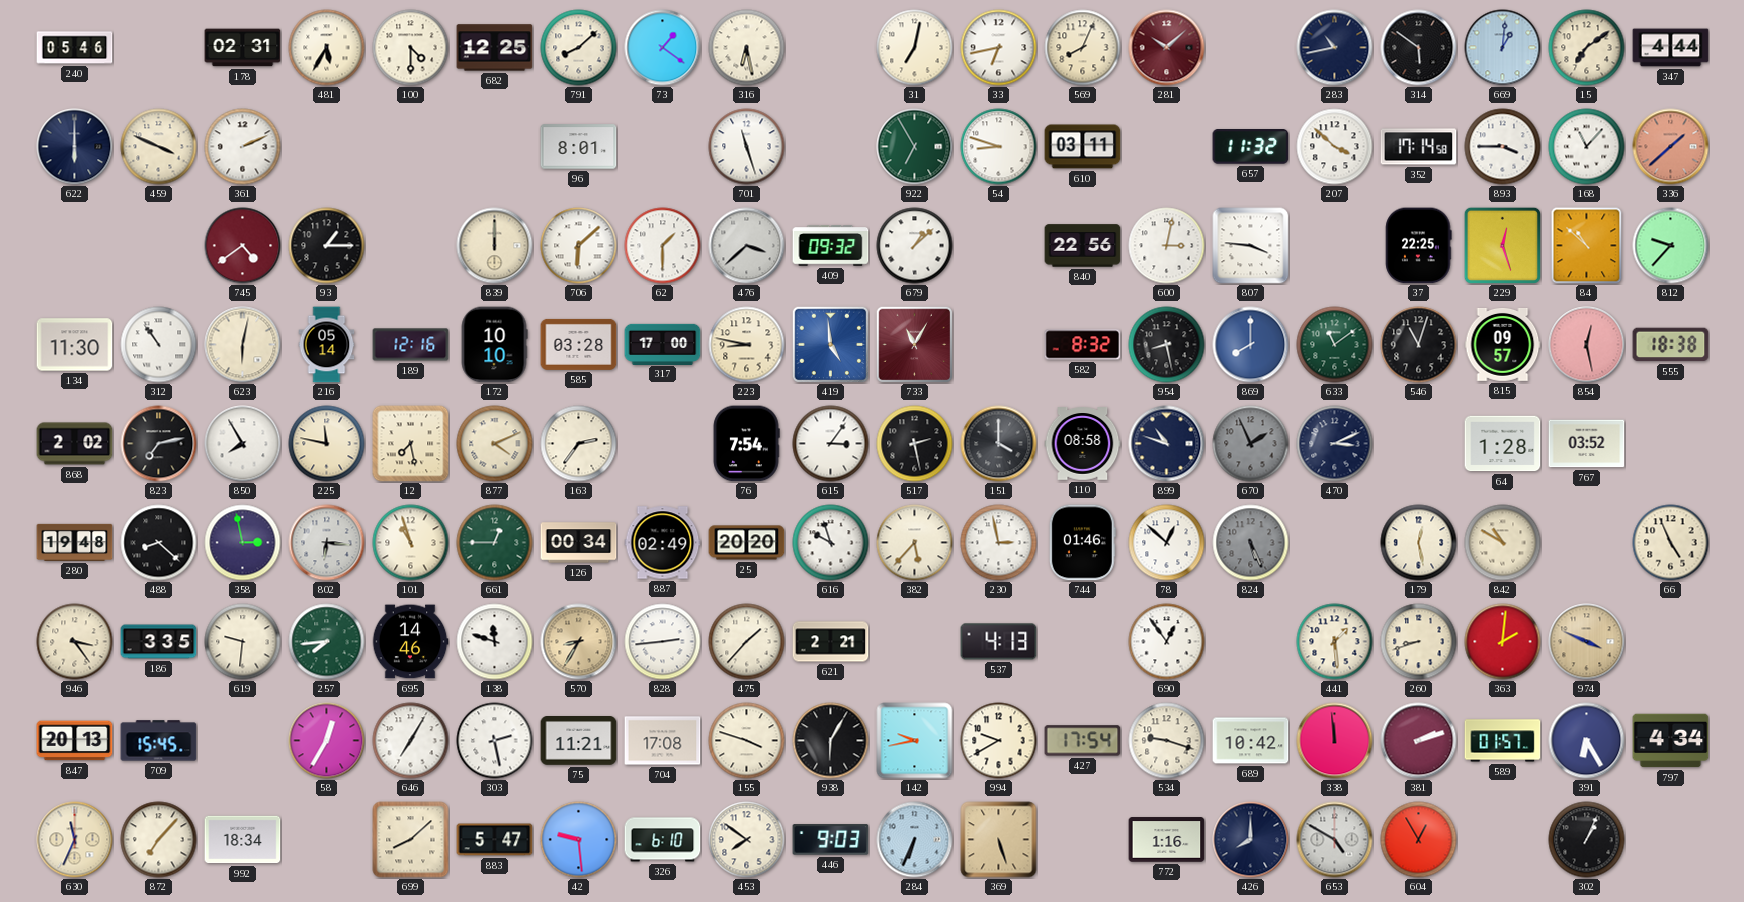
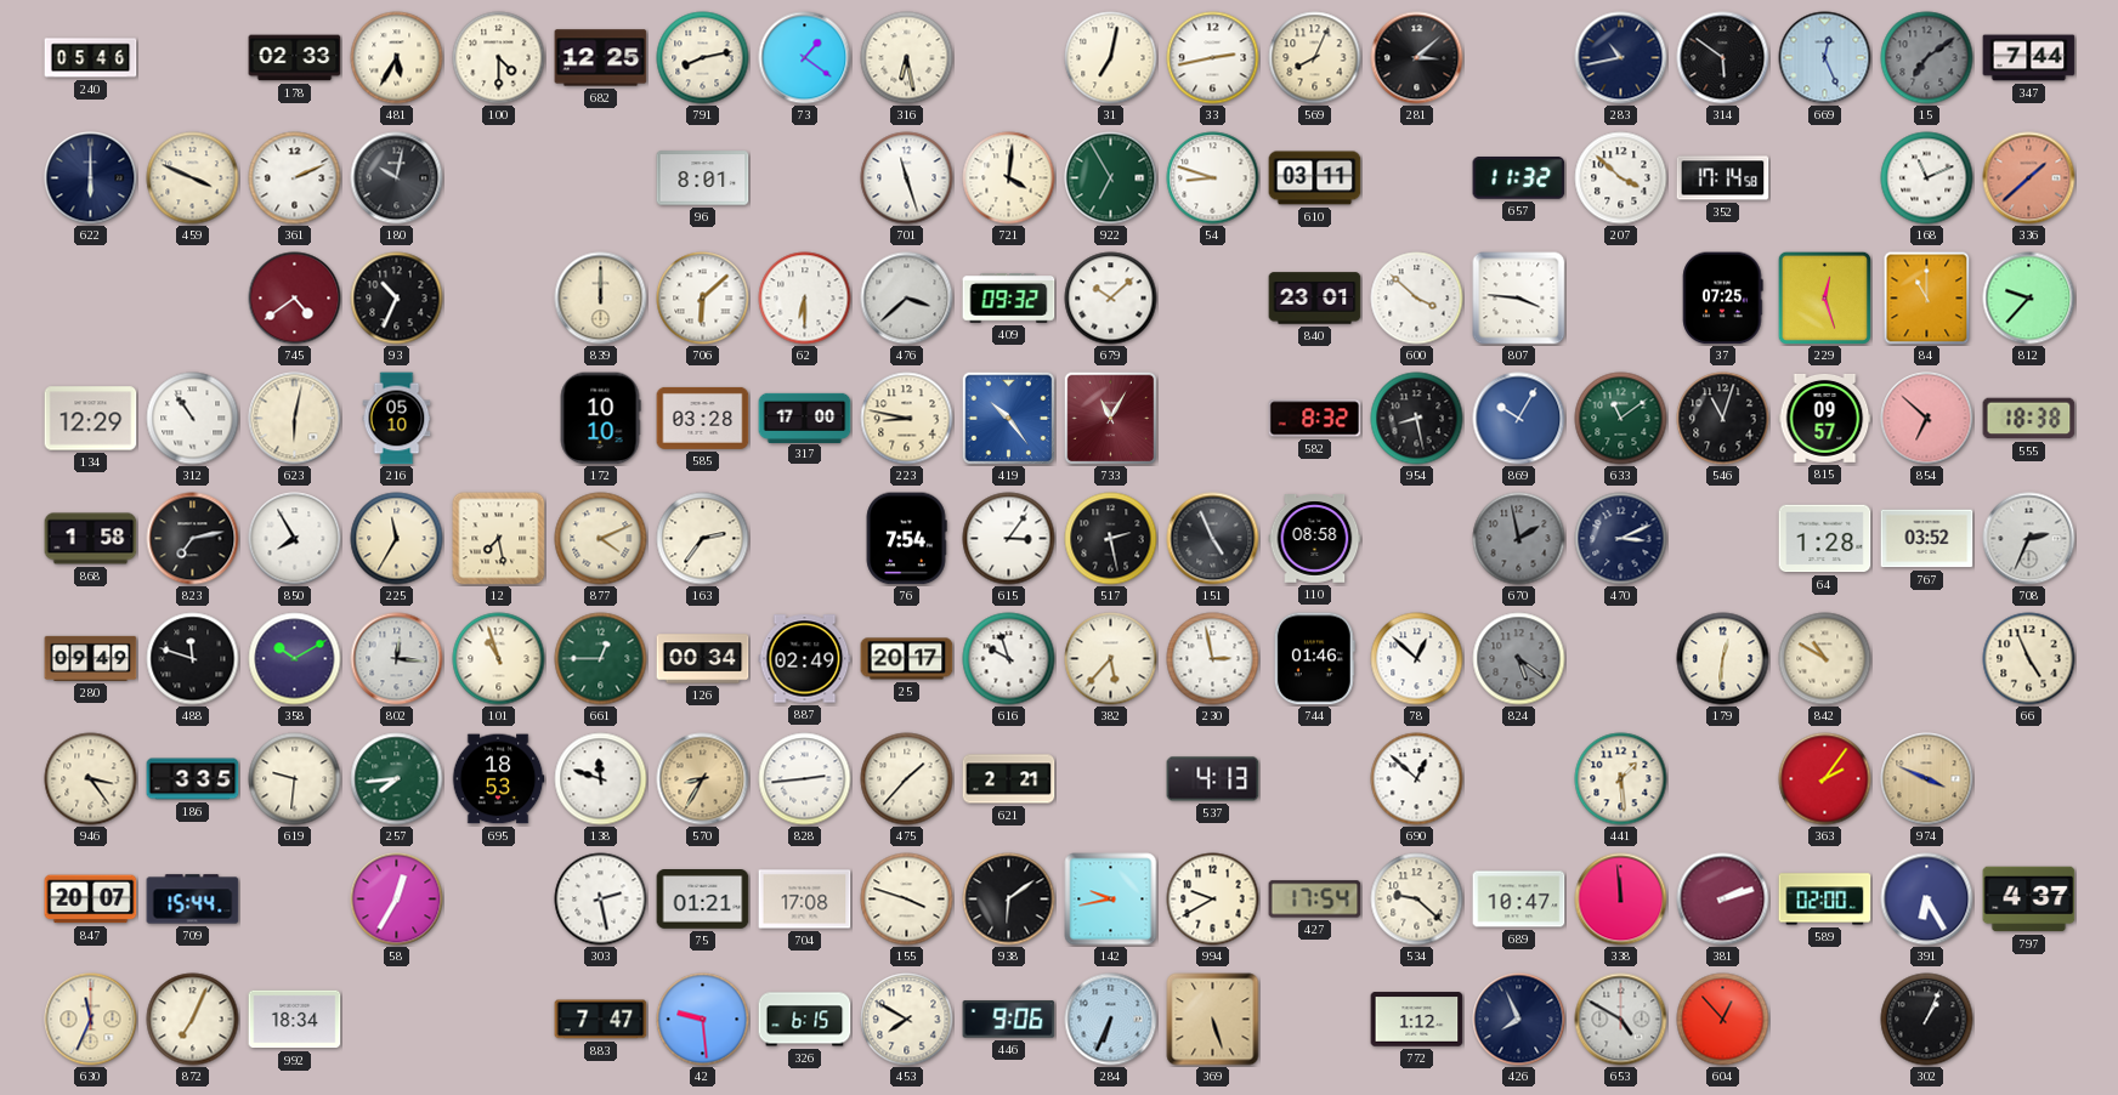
178: 02:31 -> 02:33
791: 8:08 -> 8:13
33: 6:43 -> 2:43
281: 10:08 -> 3:08
281 dial: burgundy -> black
669: 1:01 -> 12:26
15 dial: cream -> grey
347: 4:44 -> 7:44
180: none -> 10:02
721: none -> 4:01
893: 3:45 -> none
168: 11:07 -> 11:11
93: 1:15 -> 10:34
62: 1:30 -> 6:30
679: 1:08 -> 10:08
840: 22:56 -> 23:01
600: 3:02 -> 3:52
37: 22:25 -> 07:25
84: 10:52 -> 11:00
134: 11:30 -> 12:29
216: 05:14 -> 05:10
189: 12:16 -> none
419: 4:59 -> 10:24
869: 8:00 -> 10:05
854: 12:28 -> 6:52
868: 2:02 -> 1:58
225: 11:47 -> 11:35
151: 4:00 -> 4:56
899: 10:48 -> none
670: 1:56 -> 1:58
708: none -> 2:34
280: 19:48 -> 09:49
488: 8:22 -> 11:48
358: 2:58 -> 10:10
802: 6:16 -> 12:16
25: 20:20 -> 20:17
824: 5:26 -> 5:21
179: 12:28 -> 12:31
695: 14:46 -> 18:53
690: 12:54 -> 12:52
260: 8:42 -> none
363: 2:01 -> 2:06
847: 20:13 -> 20:07
709: 15:45 -> 15:44
646: 7:05 -> none
75: 11:21 -> 01:21
938: 6:05 -> 6:09
534: 9:18 -> 9:22
689: 10:42 -> 10:47
589: 01:57 -> 02:00
797: 4:34 -> 4:37
872: 7:07 -> 7:04
699: 8:08 -> none
883: 5:47 -> 7:47
326: 6:10 -> 6:15
453: 7:51 -> 7:50
446: 9:03 -> 9:06
772: 1:16 -> 1:12
426: 8:00 -> 7:56
604: 12:55 -> 12:53
